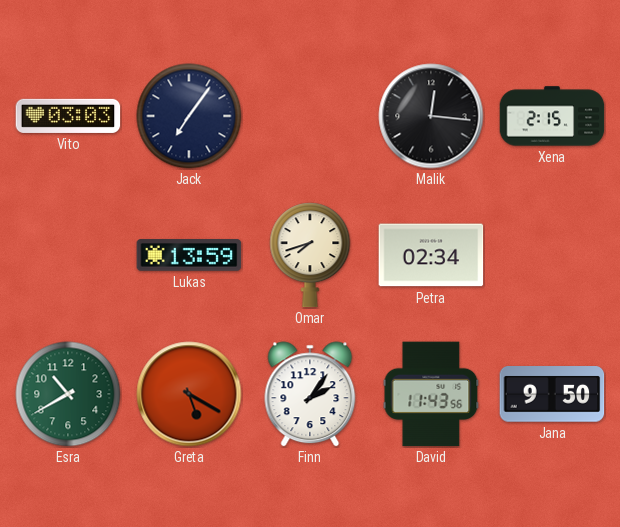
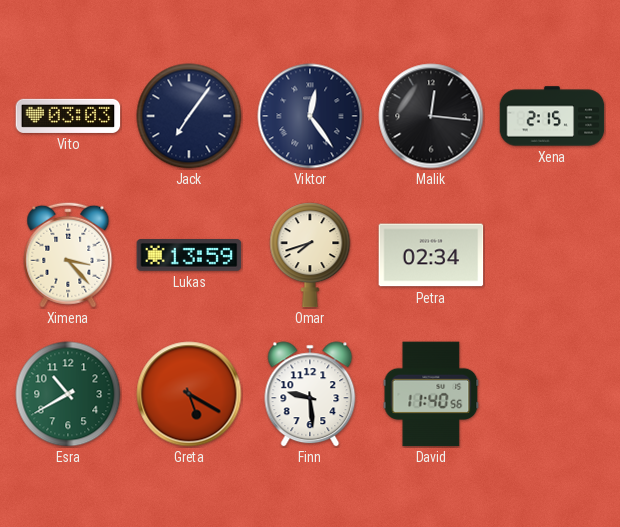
Viktor: none -> 12:24
Ximena: none -> 3:23
Finn: 2:06 -> 9:29
David: 11:43 -> 11:40
Jana: 9:50 -> none
